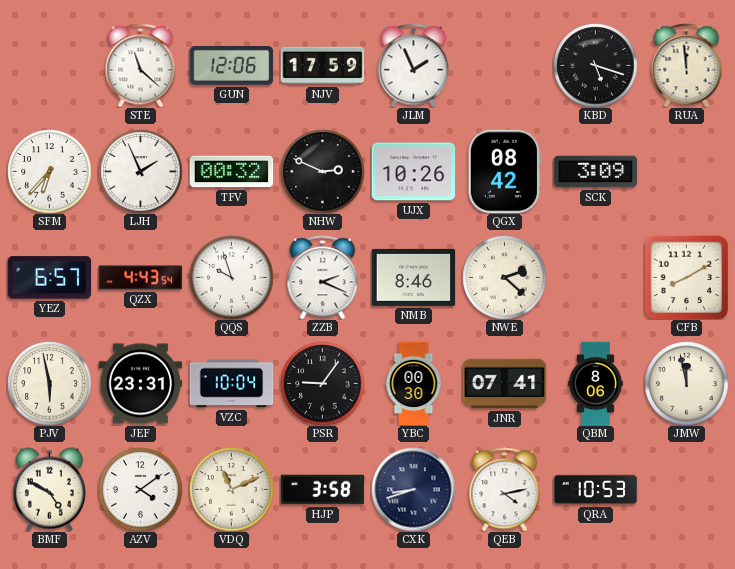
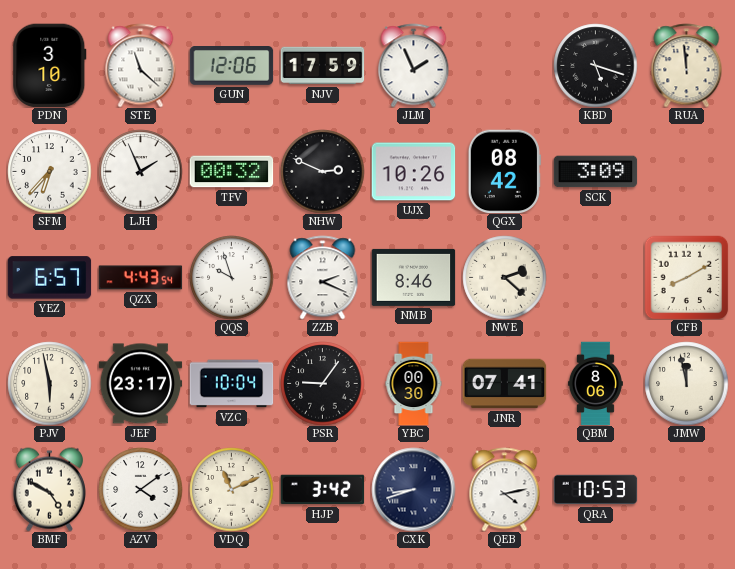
PDN: none -> 3:10
JEF: 23:31 -> 23:17
HJP: 3:58 -> 3:42
